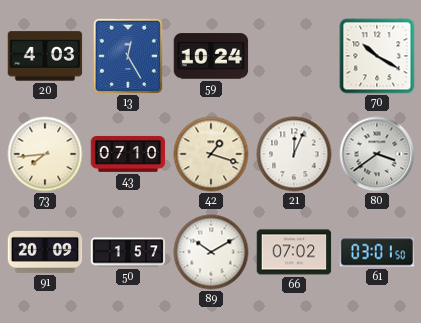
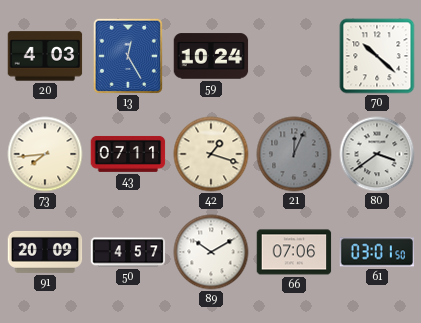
70: 10:20 -> 10:22
43: 07:10 -> 07:11
21 dial: white -> grey
50: 1:57 -> 4:57
66: 07:02 -> 07:06
